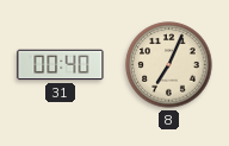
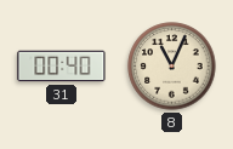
8: 7:04 -> 11:04
